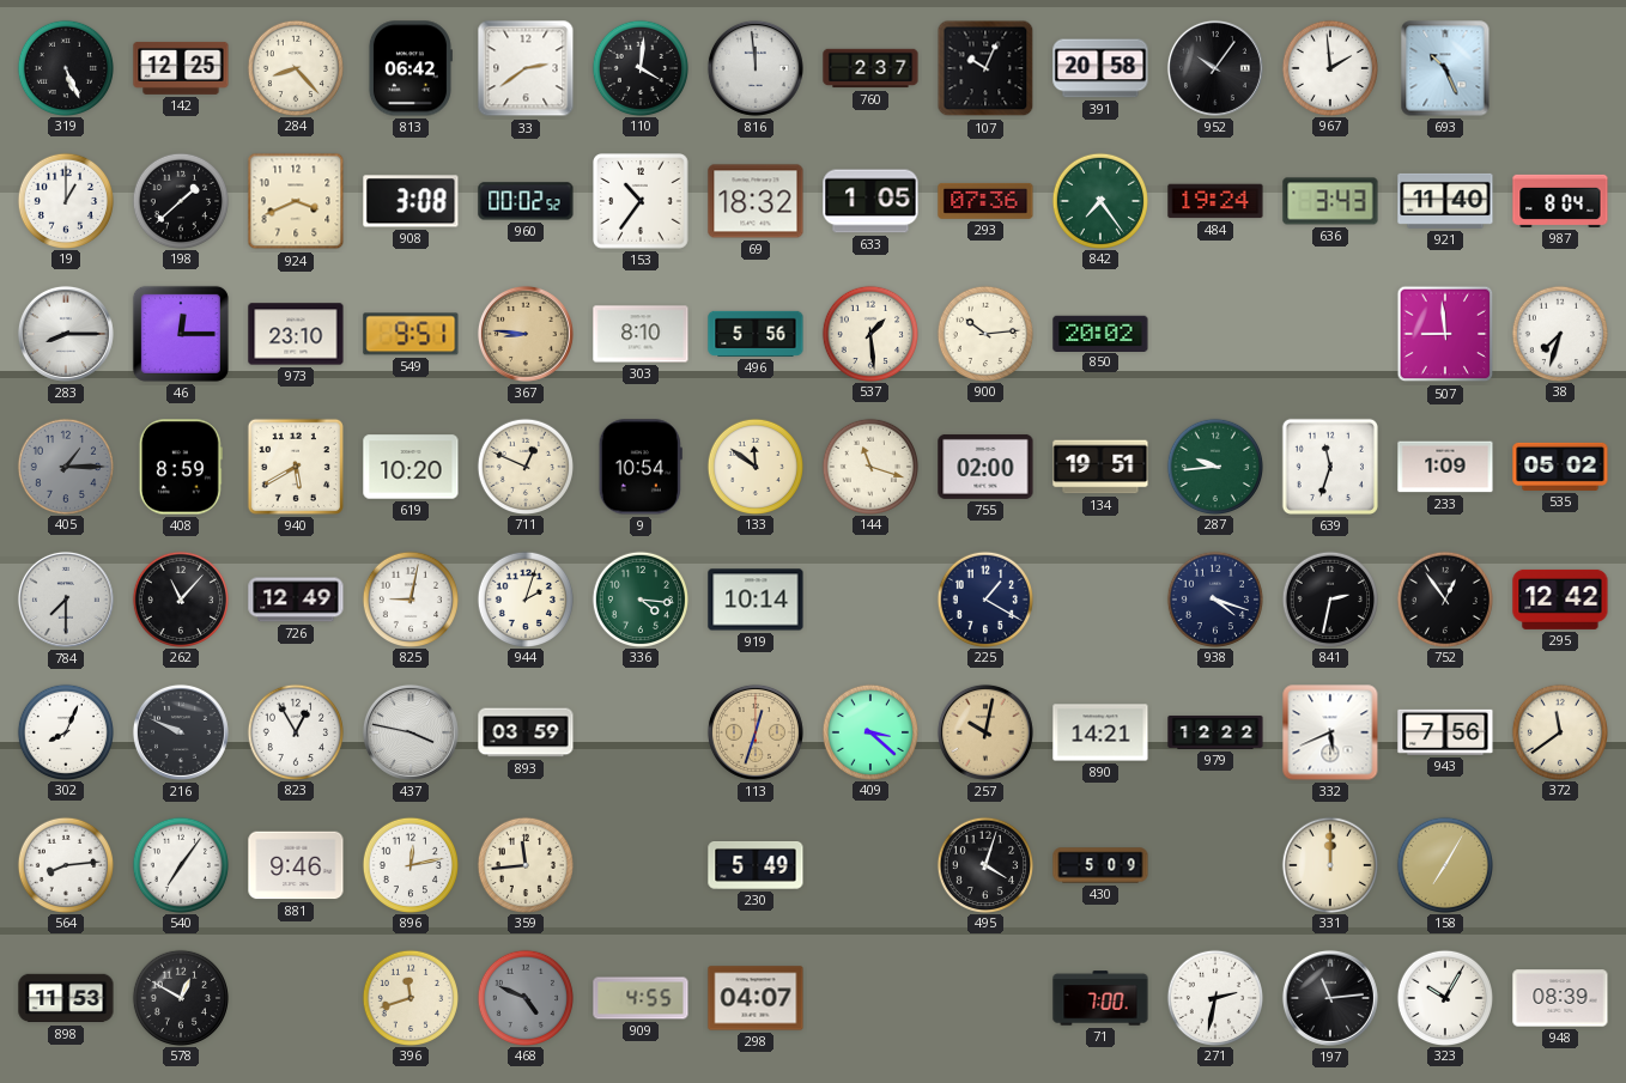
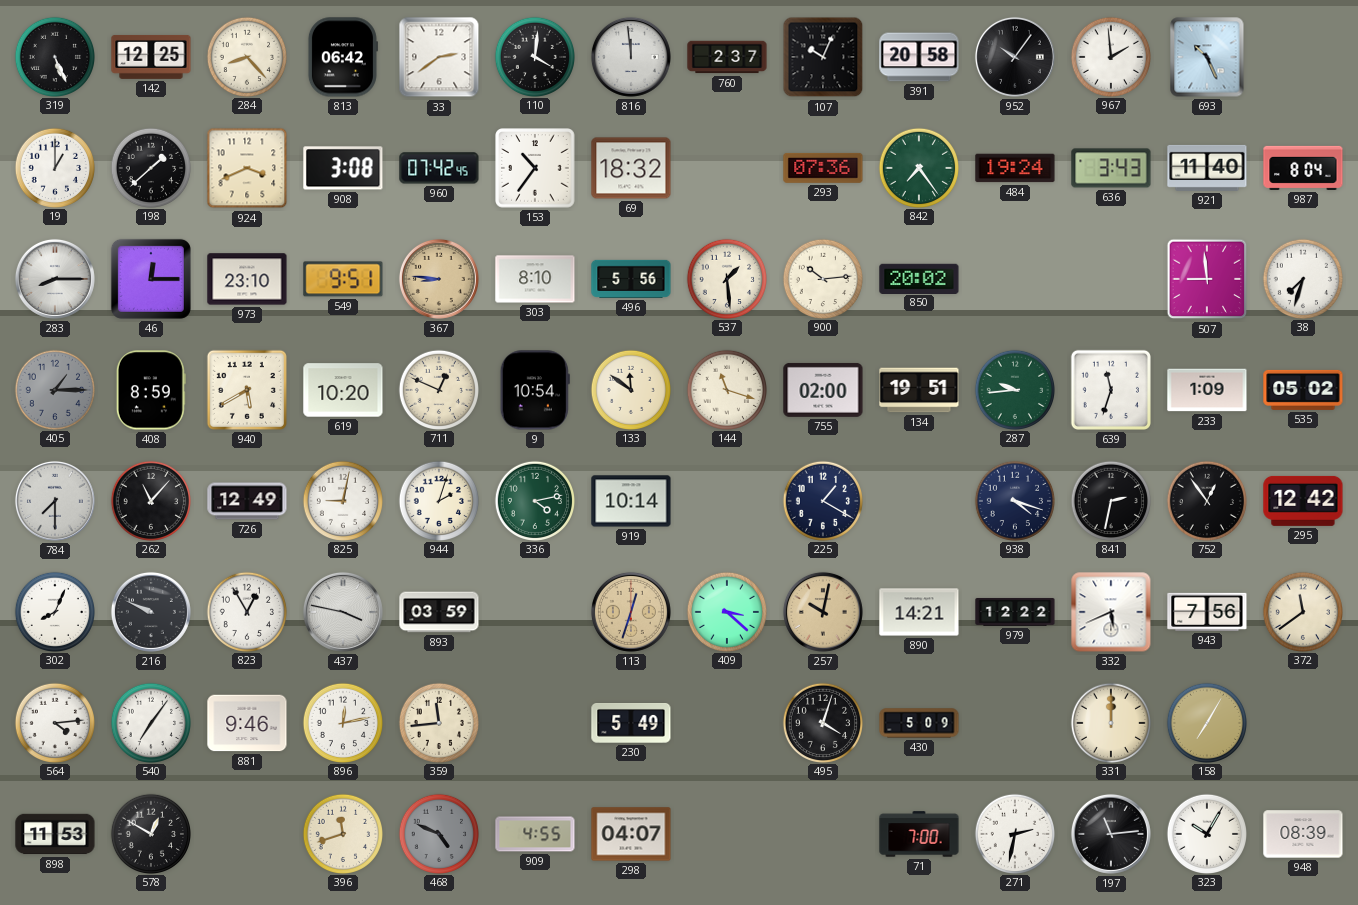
960: 00:02 -> 07:42
633: 1:05 -> none
336: 4:16 -> 4:13
564: 8:14 -> 4:14
